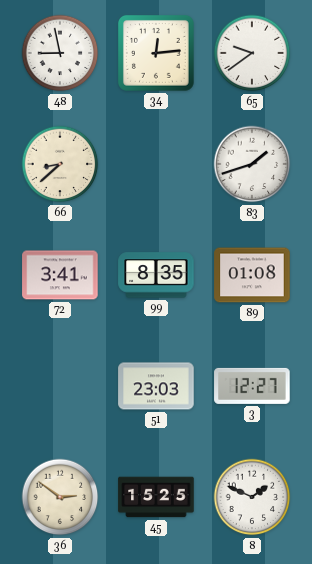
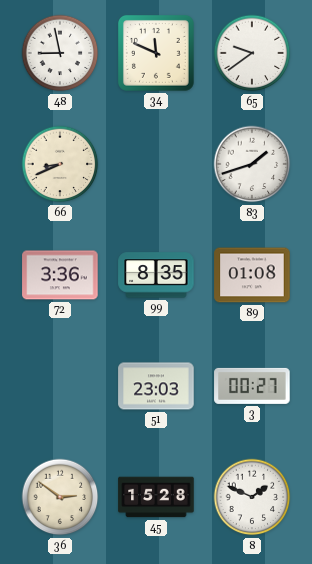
34: 12:14 -> 11:49
66: 8:38 -> 8:41
72: 3:41 -> 3:36
3: 12:27 -> 00:27
45: 15:25 -> 15:28
